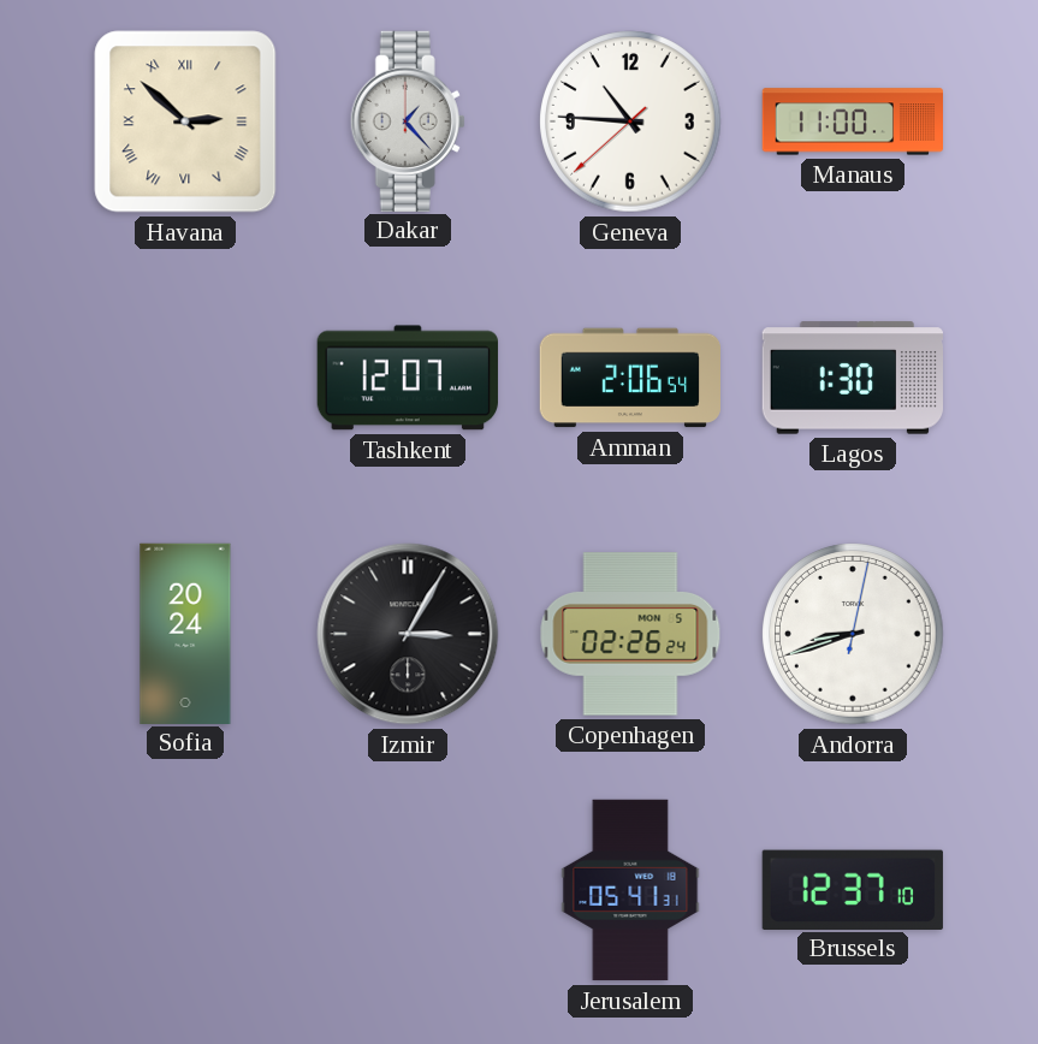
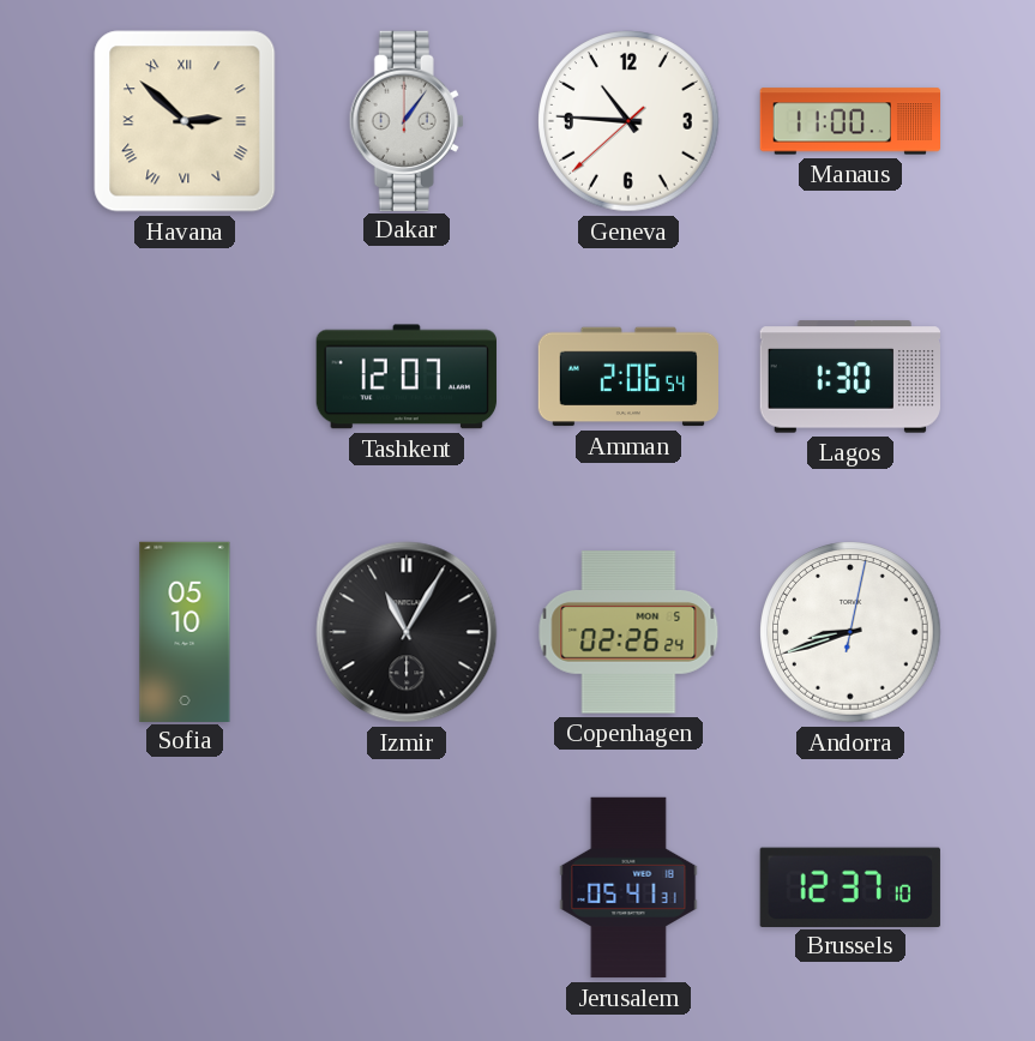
Dakar: 1:23 -> 1:06
Sofia: 20:24 -> 05:10
Izmir: 3:05 -> 11:05
